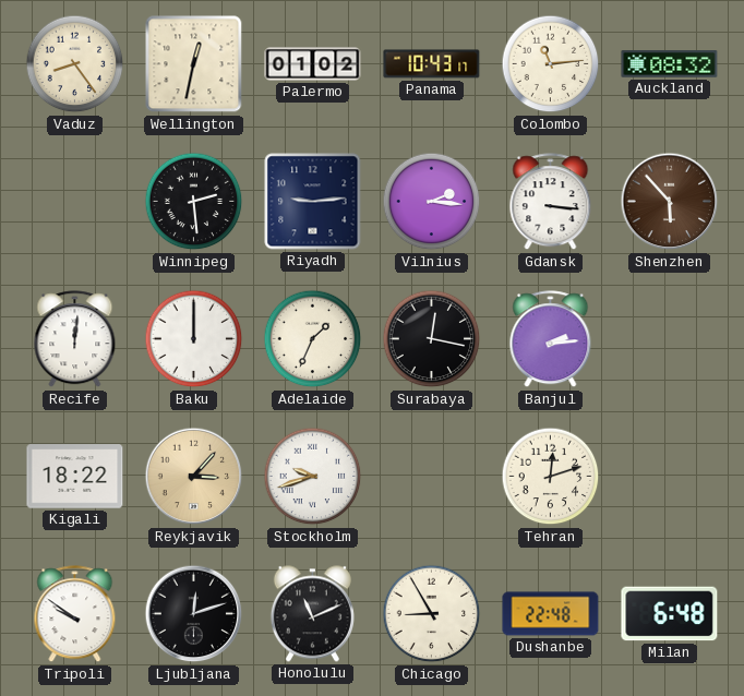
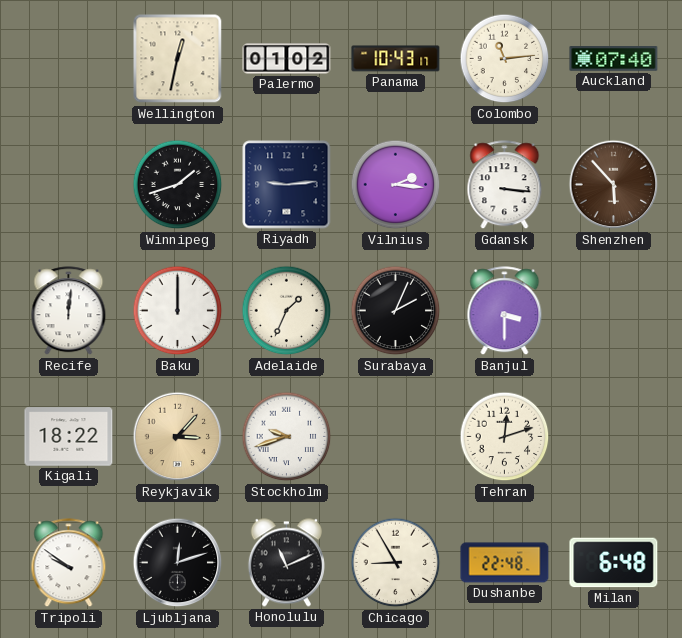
Vaduz: 8:24 -> none
Auckland: 08:32 -> 07:40
Winnipeg: 2:29 -> 1:42
Surabaya: 12:17 -> 2:04
Banjul: 2:14 -> 3:30
